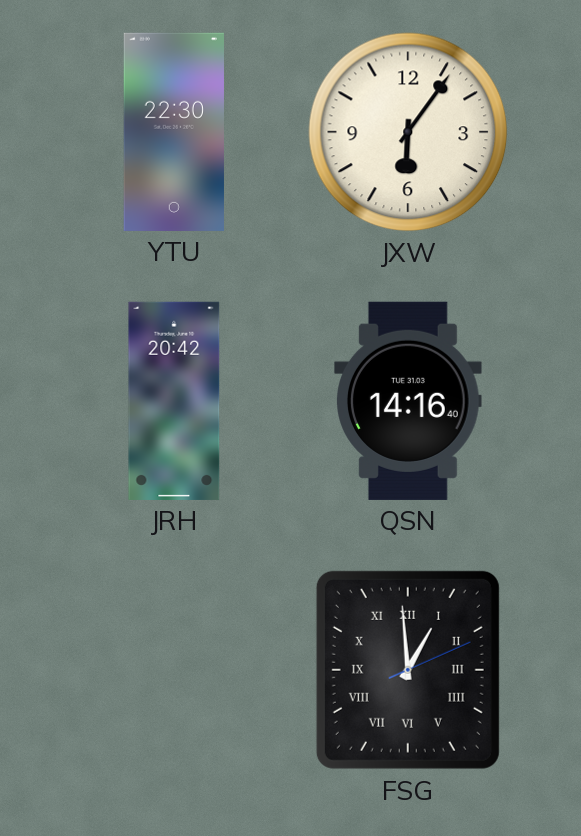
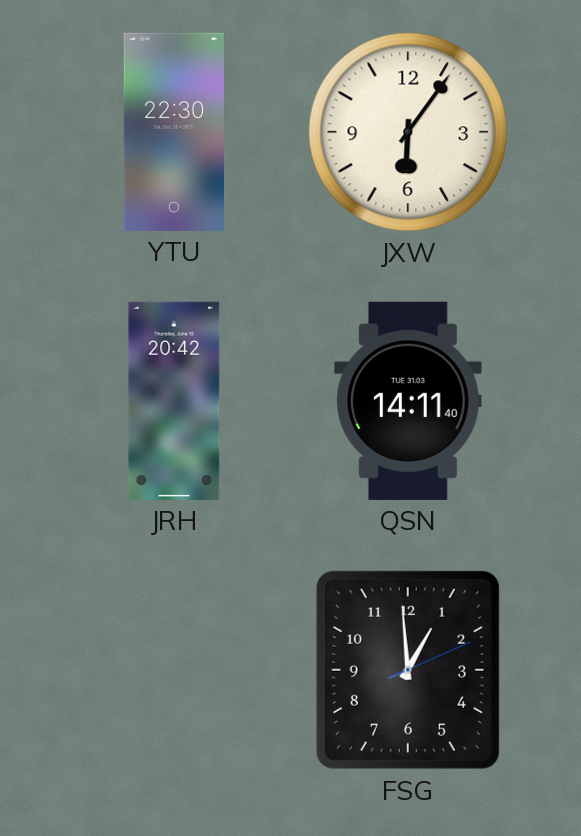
QSN: 14:16 -> 14:11
FSG numerals: Roman -> Arabic
